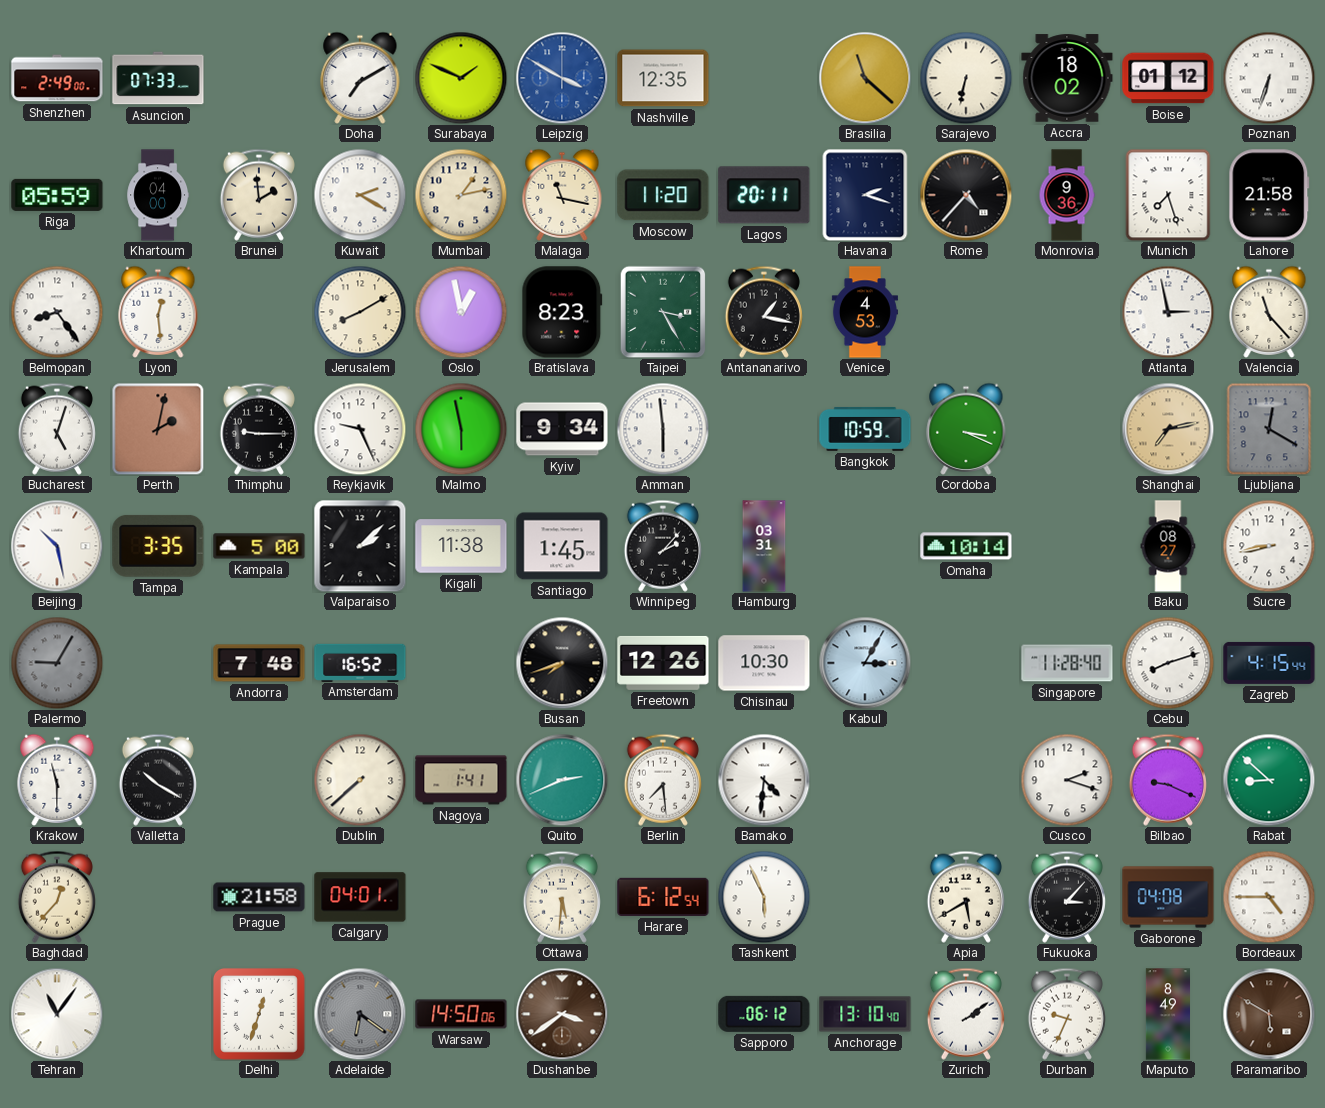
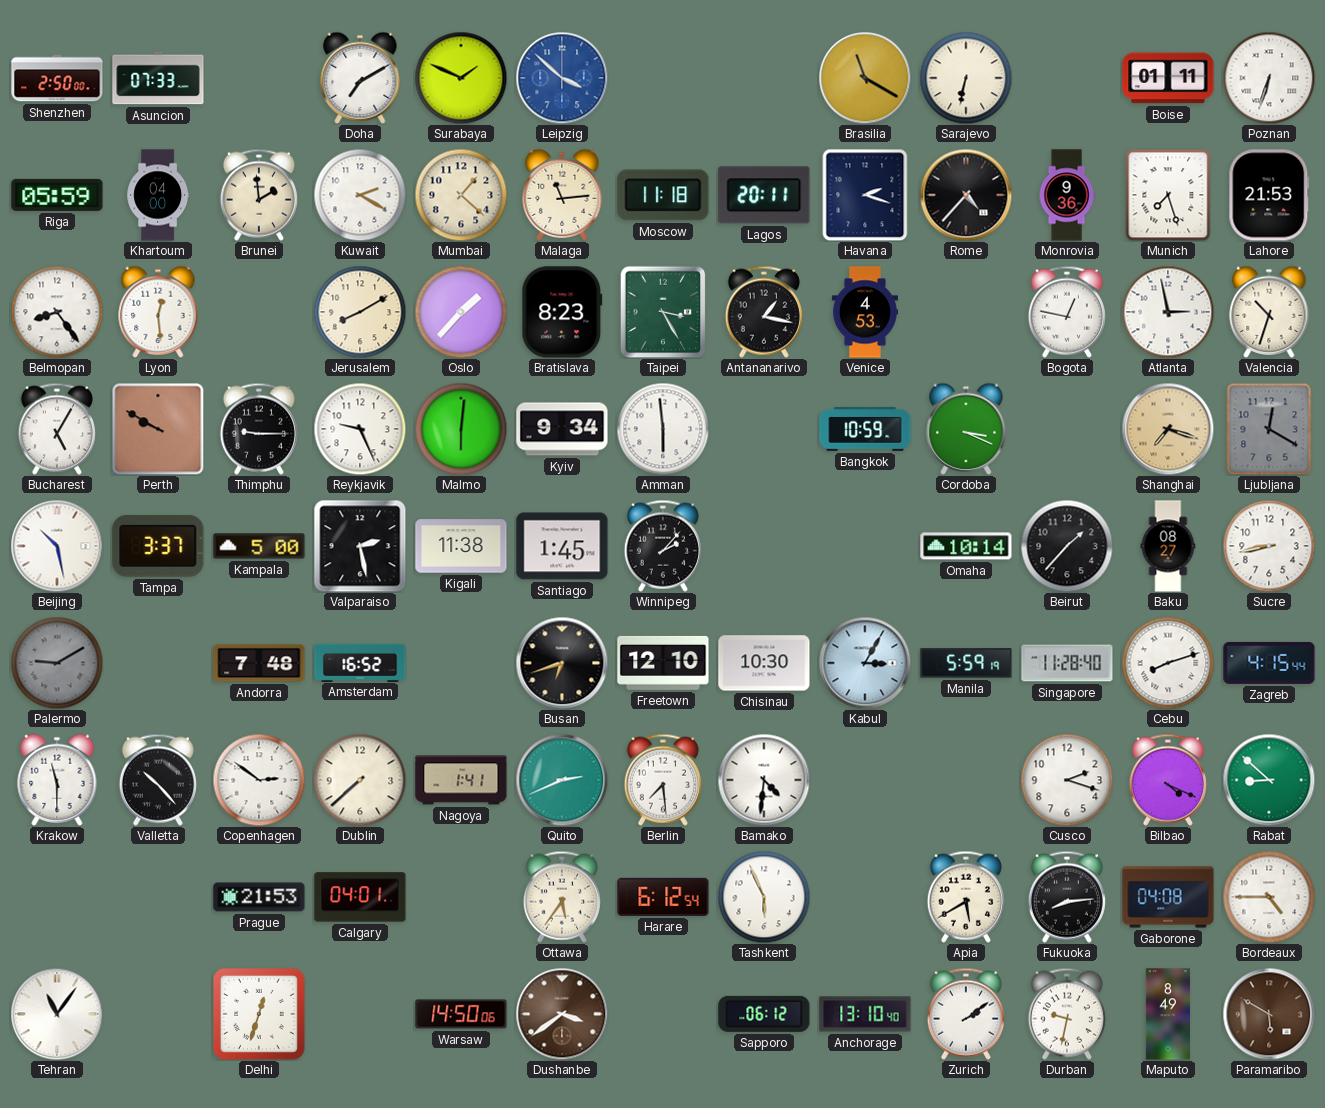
Shenzhen: 2:49 -> 2:50
Leipzig: 3:50 -> 3:52
Nashville: 12:35 -> none
Brasilia: 11:22 -> 11:20
Accra: 18:02 -> none
Boise: 01:12 -> 01:11
Mumbai: 1:13 -> 1:22
Malaga: 11:17 -> 11:14
Moscow: 11:20 -> 11:18
Lahore: 21:58 -> 21:53
Oslo: 12:58 -> 1:37
Bogota: none -> 12:47
Valencia: 11:23 -> 10:33
Bucharest: 5:03 -> 5:05
Perth: 2:02 -> 9:50
Malmo: 5:58 -> 6:01
Shanghai: 7:13 -> 7:18
Tampa: 3:35 -> 3:37
Valparaiso: 2:08 -> 2:28
Hamburg: 03:31 -> none
Beirut: none -> 1:37
Palermo: 9:05 -> 9:10
Busan: 7:42 -> 6:42
Freetown: 12:26 -> 12:10
Manila: none -> 5:59
Valletta: 10:20 -> 10:23
Copenhagen: none -> 2:51
Bilbao: 9:19 -> 4:19
Baghdad: 12:37 -> none
Prague: 21:58 -> 21:53
Ottawa: 5:31 -> 5:36
Fukuoka: 3:07 -> 8:14
Adelaide: 6:21 -> none
Durban: 9:34 -> 9:32
